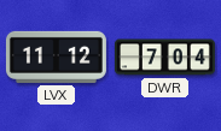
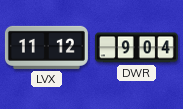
DWR: 7:04 -> 9:04
